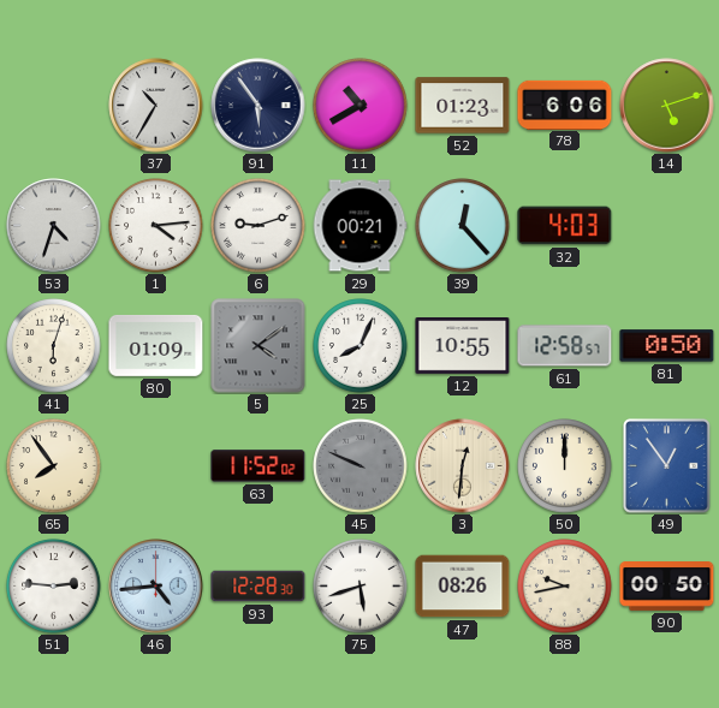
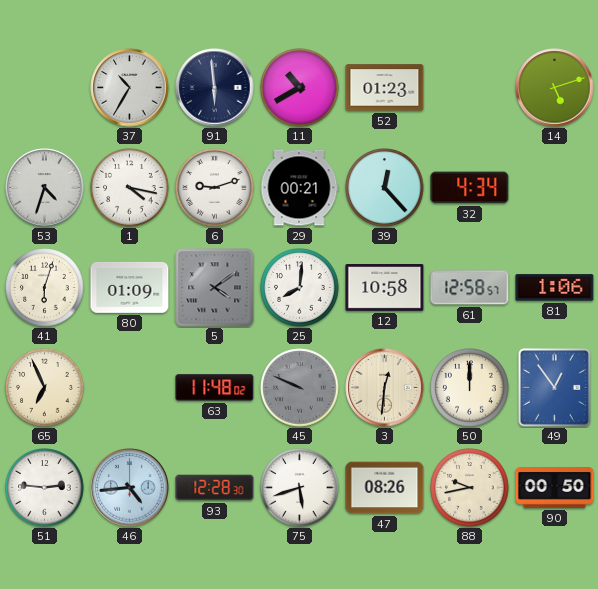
91: 5:54 -> 5:59
78: 6:06 -> none
1: 4:14 -> 4:17
32: 4:03 -> 4:34
25: 8:04 -> 8:01
12: 10:55 -> 10:58
81: 0:50 -> 1:06
65: 7:54 -> 6:56
63: 11:52 -> 11:48
